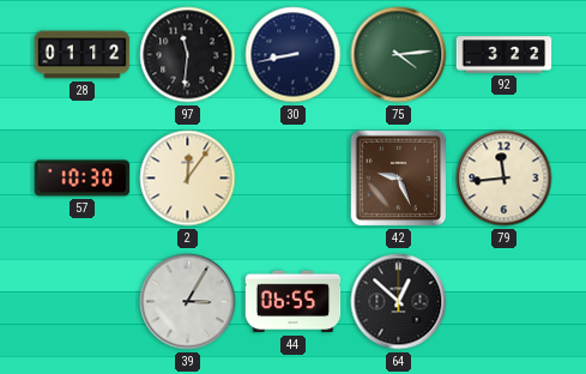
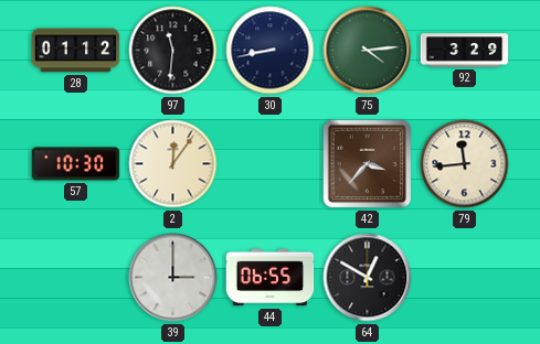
92: 3:22 -> 3:29
42: 9:26 -> 3:37
39: 3:05 -> 3:00
64: 12:52 -> 12:50
